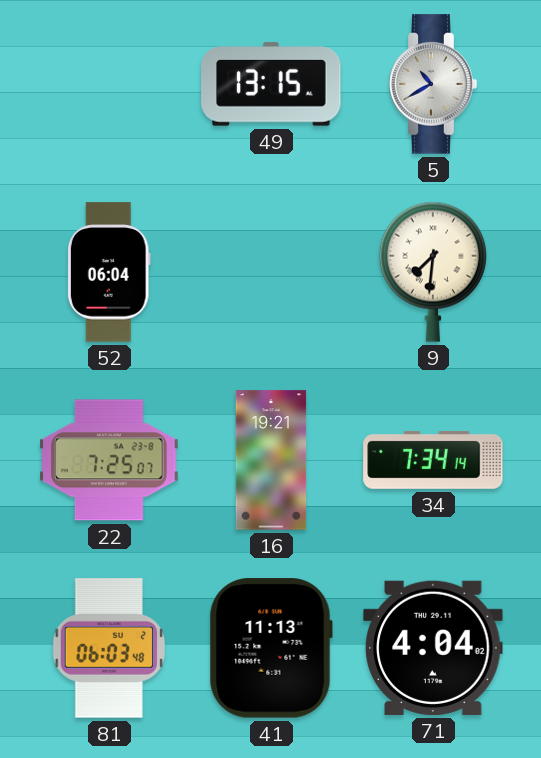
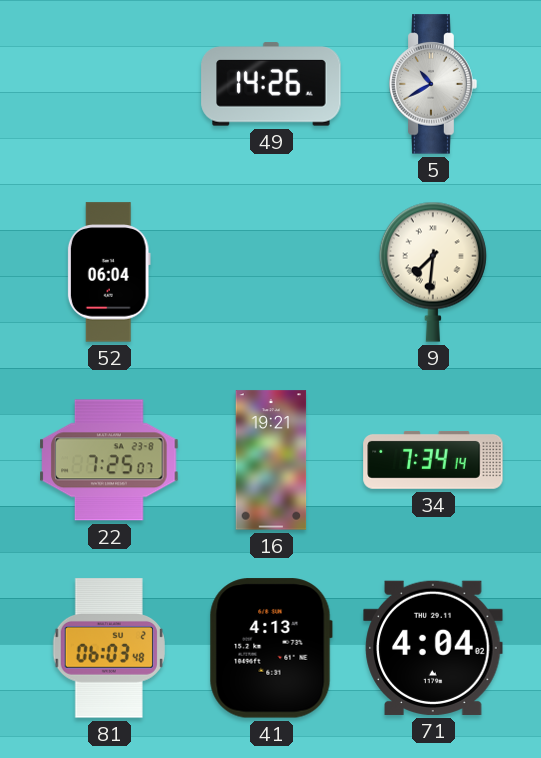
49: 13:15 -> 14:26
41: 11:13 -> 4:13
